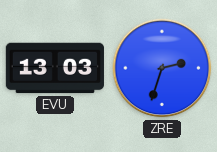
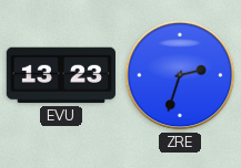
EVU: 13:03 -> 13:23
